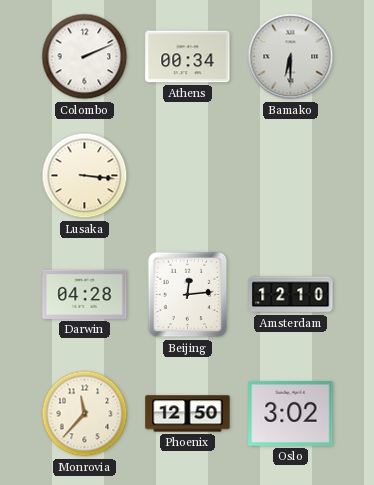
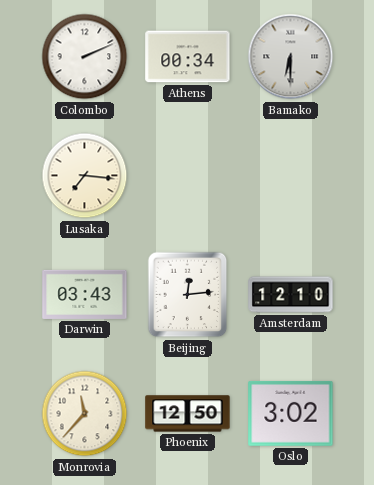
Lusaka: 3:16 -> 7:16
Darwin: 04:28 -> 03:43
